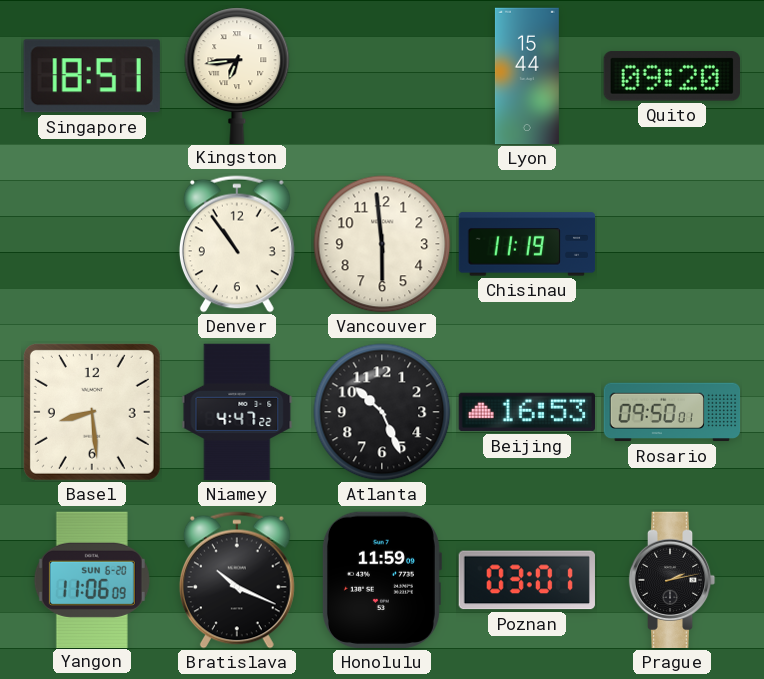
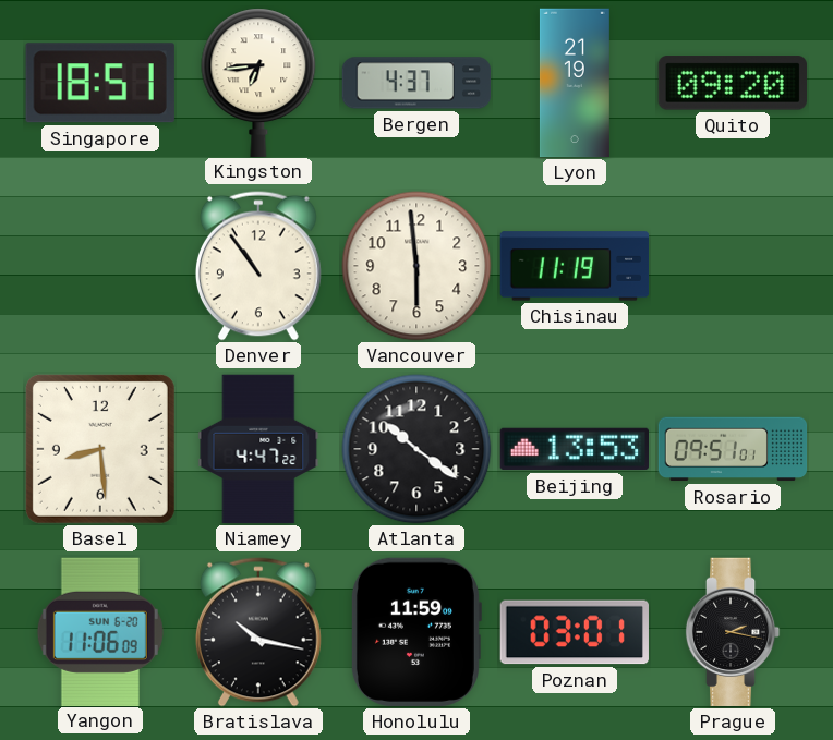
Bergen: none -> 4:37
Lyon: 15:44 -> 21:19
Atlanta: 10:26 -> 10:21
Beijing: 16:53 -> 13:53
Rosario: 09:50 -> 09:51
Bratislava: 10:19 -> 10:17
Prague: 2:13 -> 2:17
